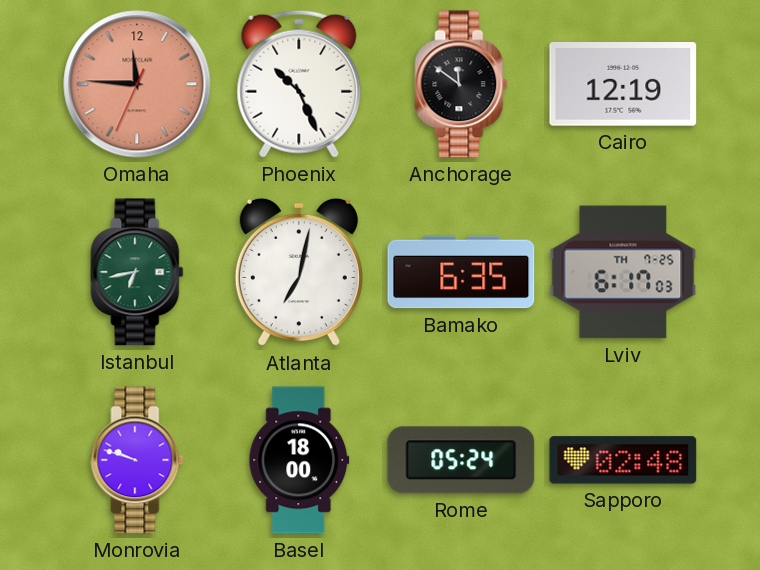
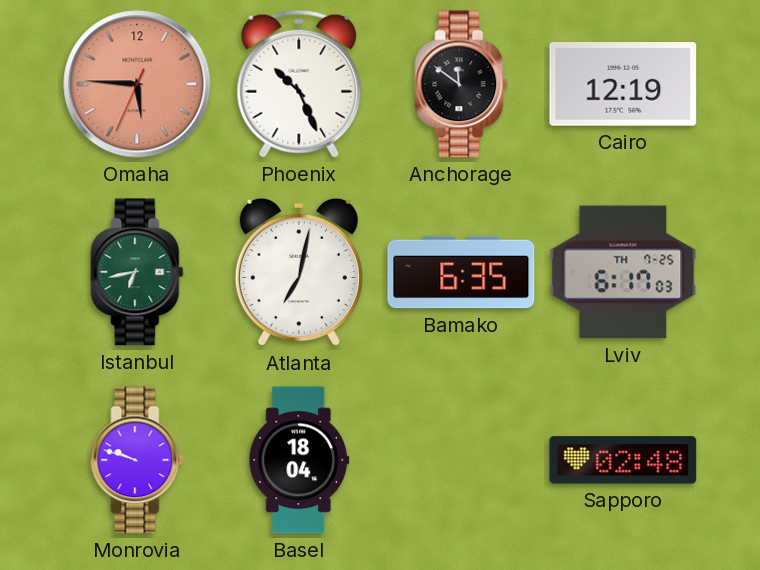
Omaha: 11:45 -> 5:45
Basel: 18:00 -> 18:04
Rome: 05:24 -> none
